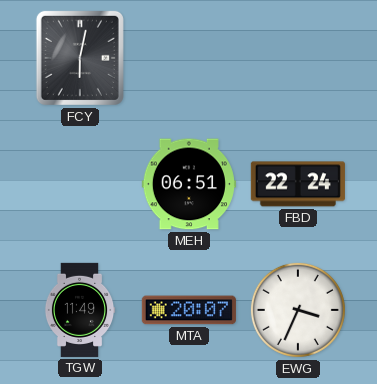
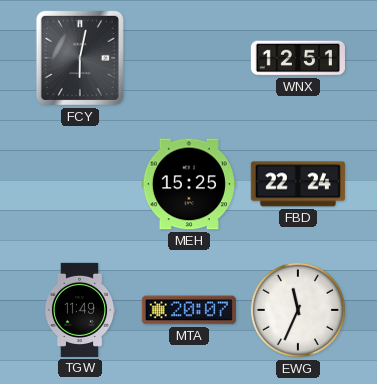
WNX: none -> 12:51
MEH: 06:51 -> 15:25
EWG: 3:34 -> 11:34
